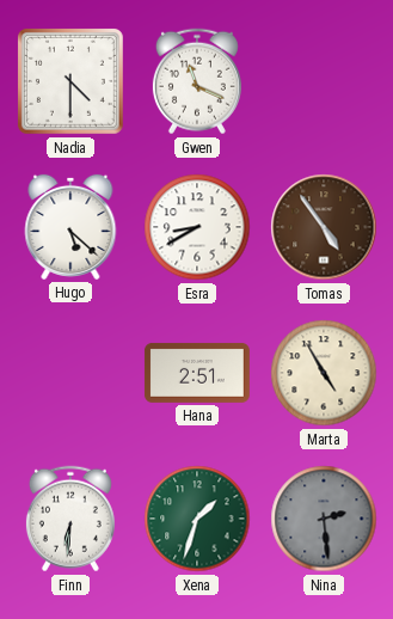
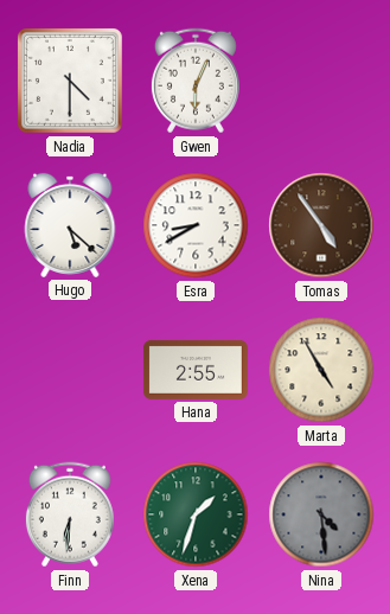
Gwen: 11:19 -> 6:04
Hana: 2:51 -> 2:55
Nina: 2:29 -> 4:29
